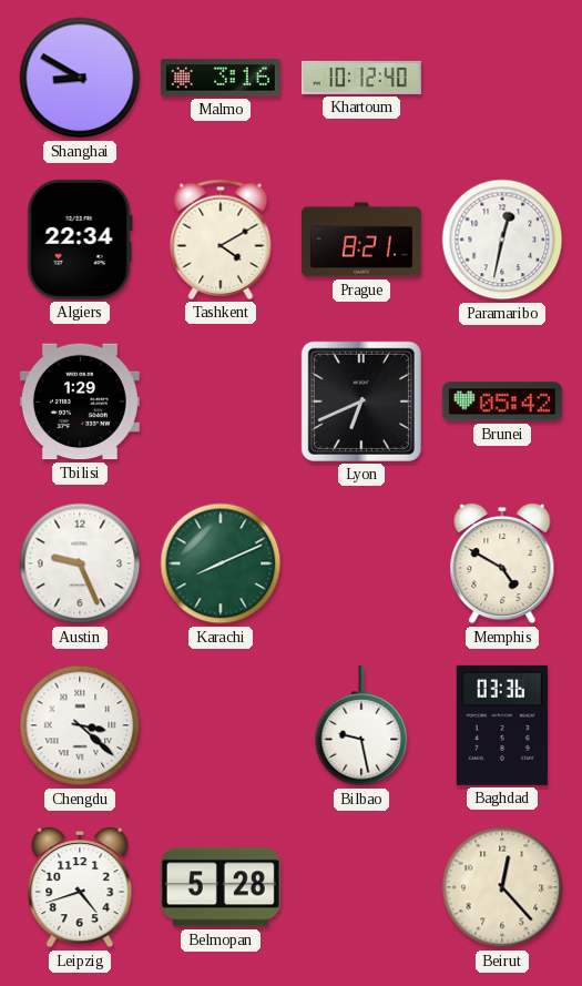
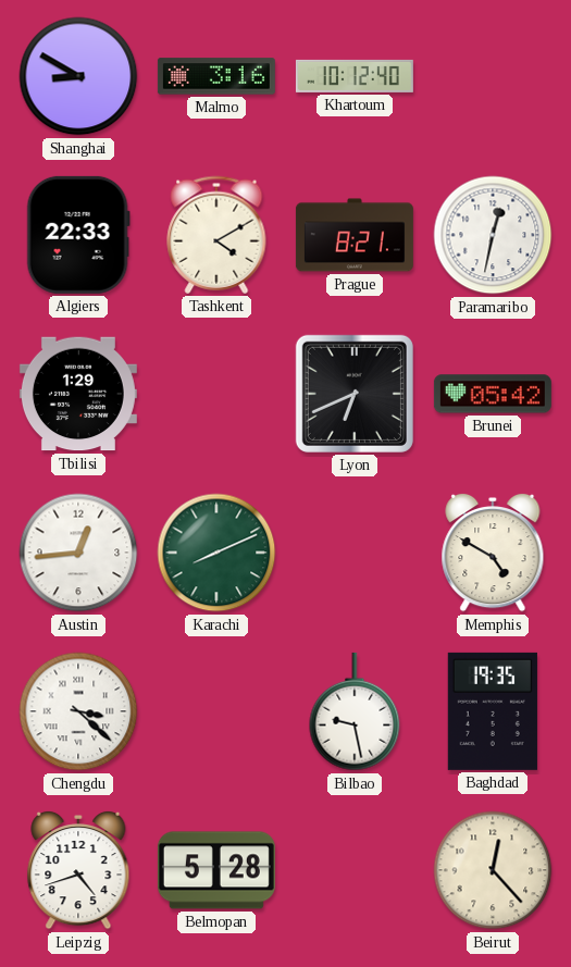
Algiers: 22:34 -> 22:33
Austin: 9:26 -> 12:44
Baghdad: 03:36 -> 19:35
